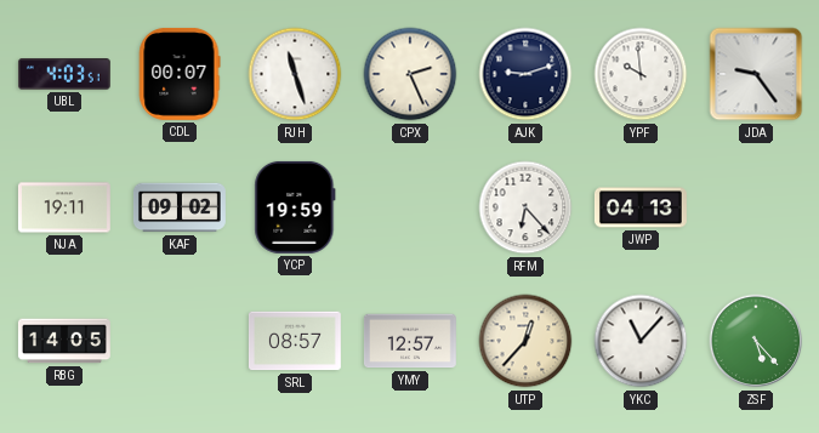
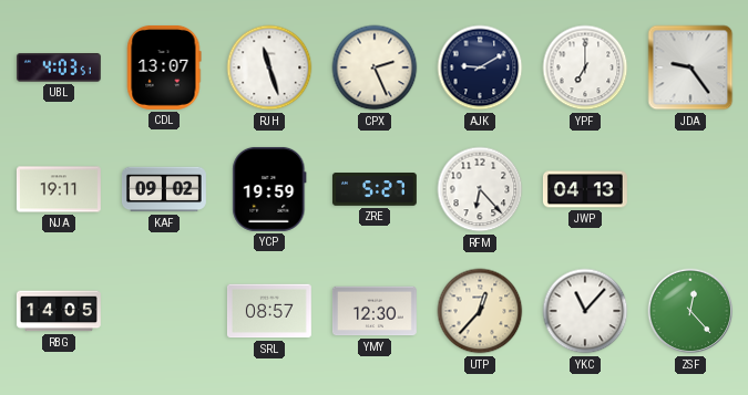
CDL: 00:07 -> 13:07
AJK: 9:12 -> 9:10
YPF: 9:59 -> 7:00
ZRE: none -> 5:27
YMY: 12:57 -> 12:30
ZSF: 5:23 -> 12:23
